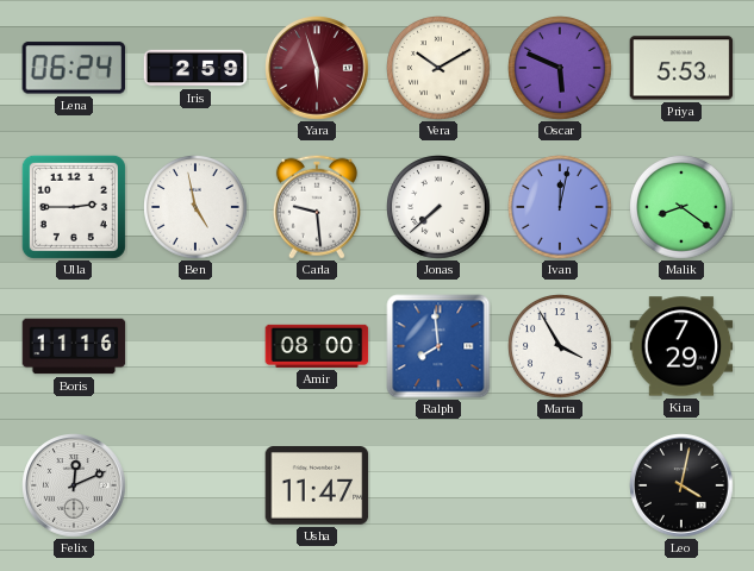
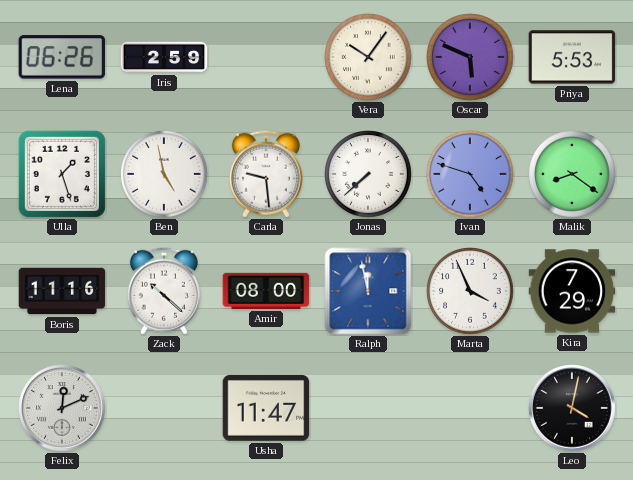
Lena: 06:24 -> 06:26
Yara: 5:57 -> none
Vera: 10:10 -> 10:06
Ulla: 2:45 -> 1:27
Ivan: 12:02 -> 4:48
Zack: none -> 10:22
Ralph: 7:59 -> 11:58
Marta: 3:55 -> 3:56
